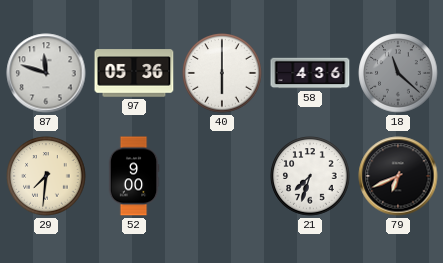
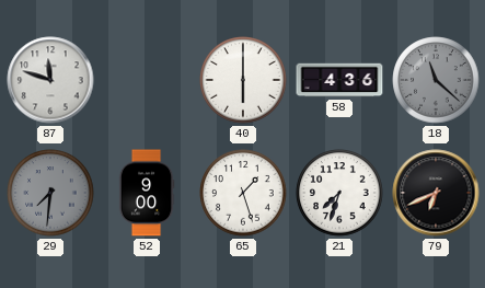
97: 05:36 -> none
29 dial: cream -> grey
65: none -> 1:27
